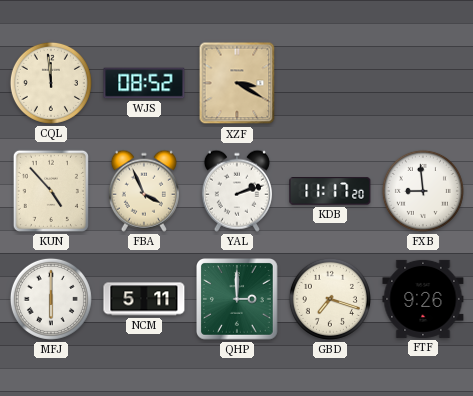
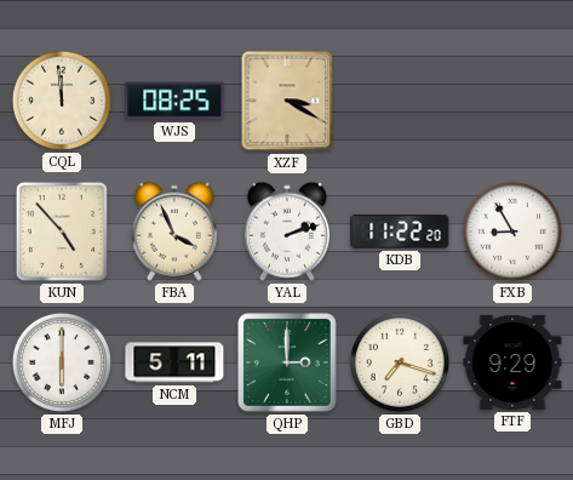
WJS: 08:52 -> 08:25
KDB: 11:17 -> 11:22
FXB: 8:59 -> 8:55
FTF: 9:26 -> 9:29
